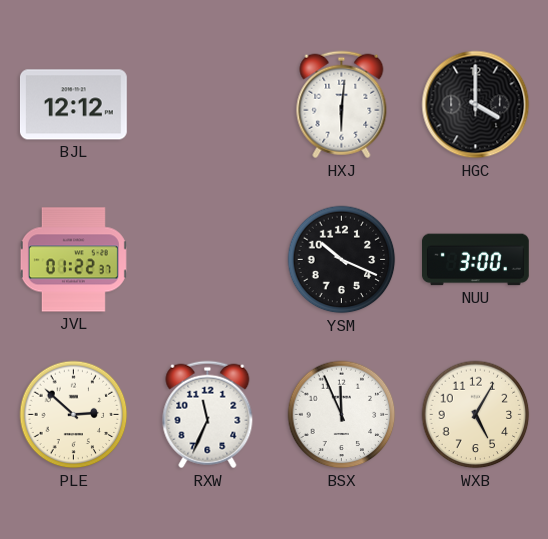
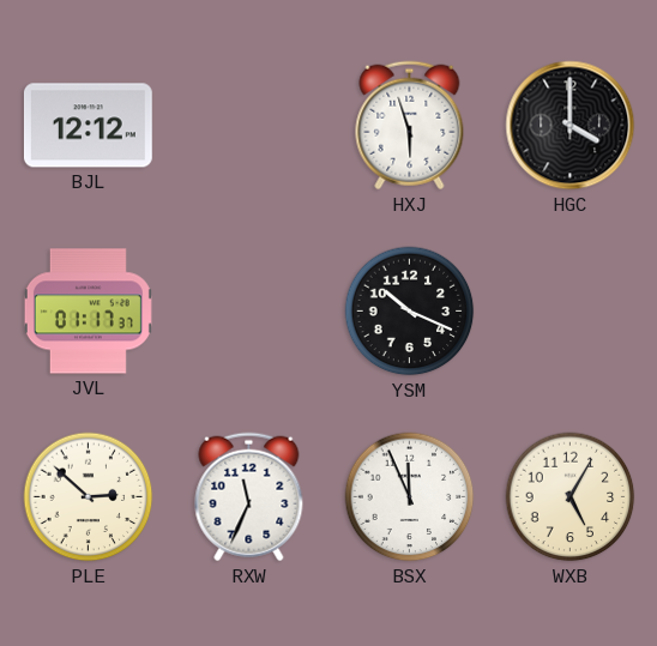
HXJ: 6:01 -> 5:57
JVL: 01:22 -> 01:17
NUU: 3:00 -> none
